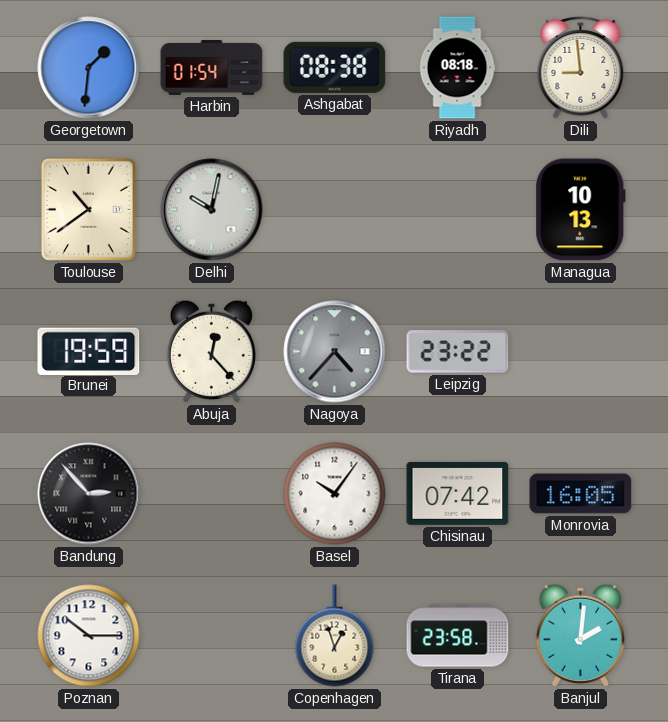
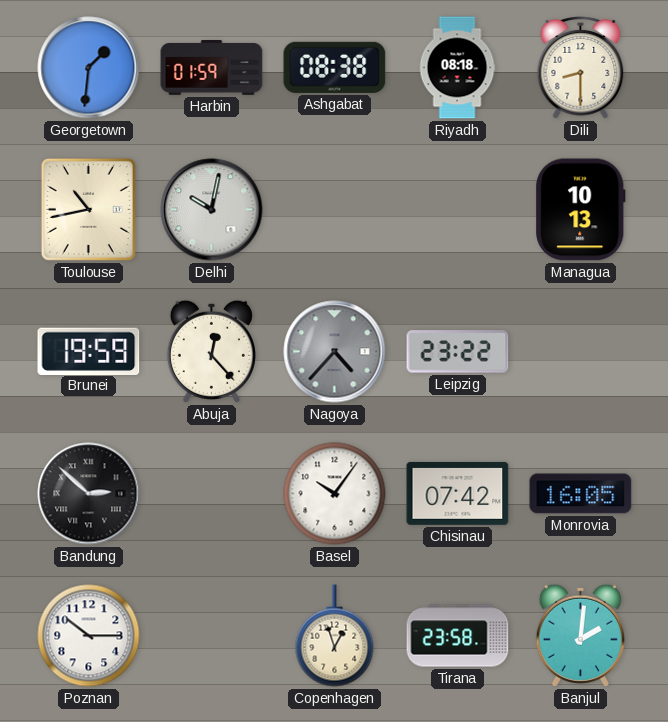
Harbin: 01:54 -> 01:59
Dili: 8:59 -> 8:30
Toulouse: 10:39 -> 10:43
Bandung: 2:53 -> 2:52
